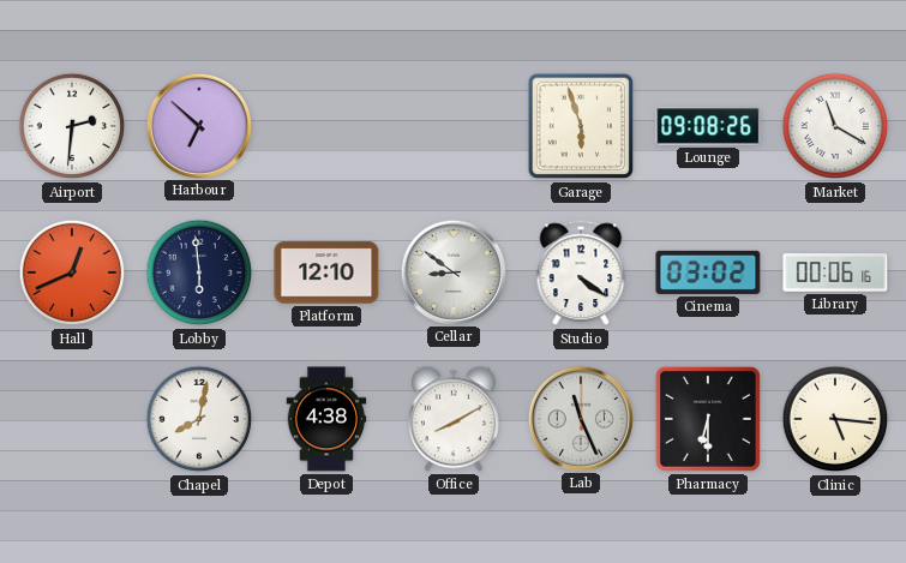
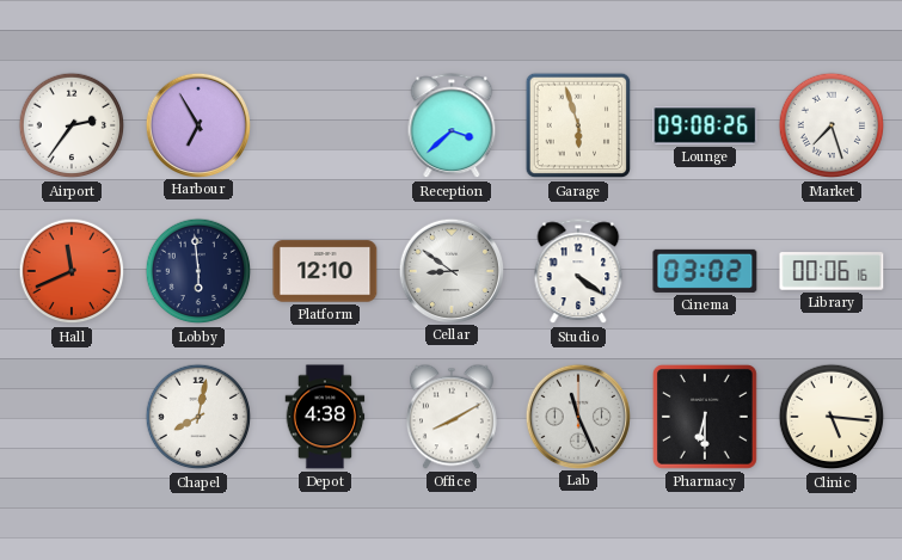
Airport: 2:31 -> 2:36
Harbour: 6:52 -> 6:55
Reception: none -> 3:38
Market: 11:20 -> 7:27
Hall: 12:41 -> 11:41
